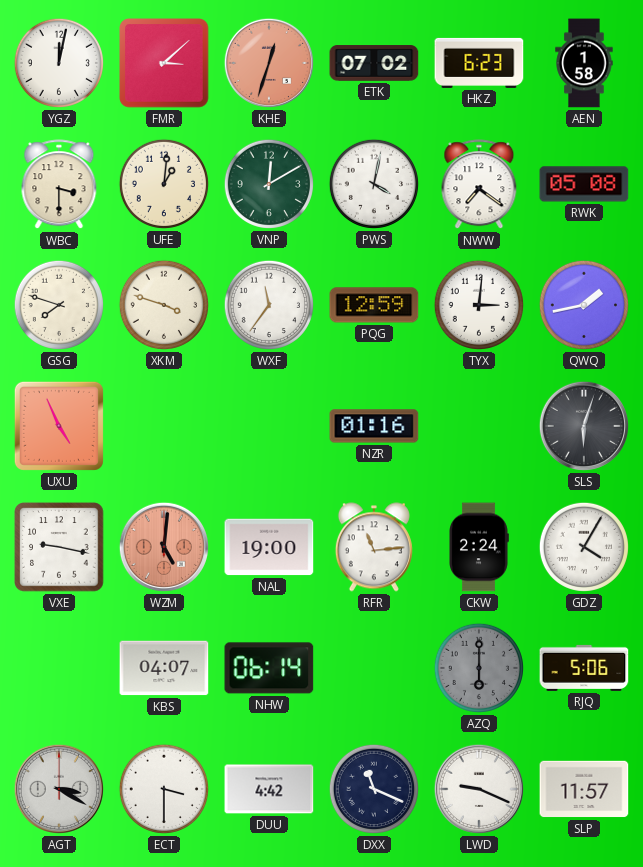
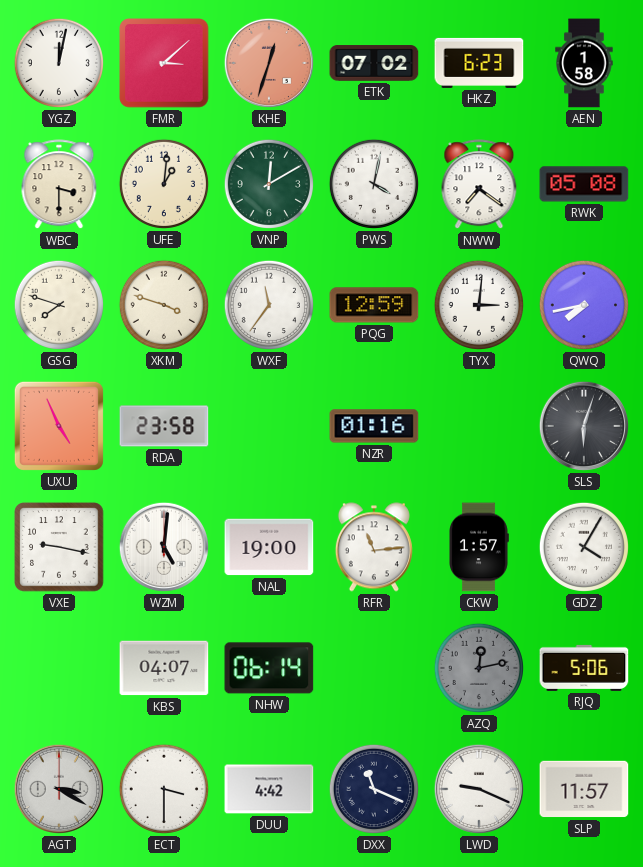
QWQ: 1:43 -> 7:43
RDA: none -> 23:58
WZM dial: salmon -> white
CKW: 2:24 -> 1:57
AZQ: 6:00 -> 12:13
